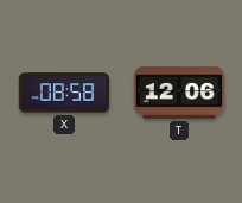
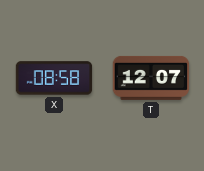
T: 12:06 -> 12:07
